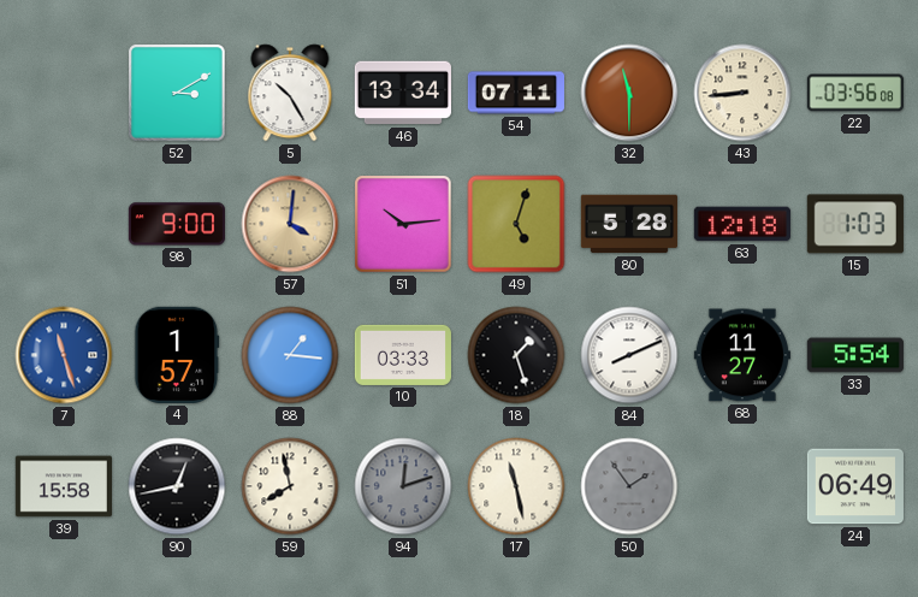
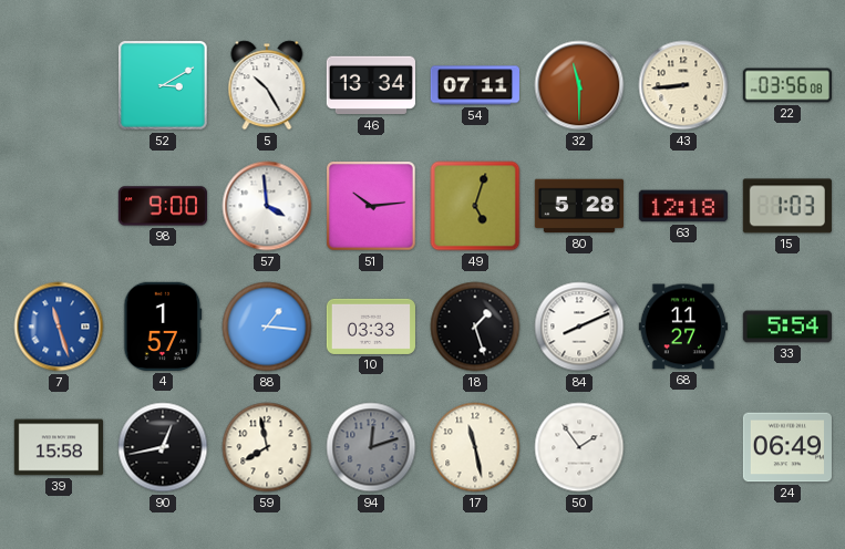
57: 4:01 -> 3:59
57 dial: champagne -> white
50 dial: grey -> white
